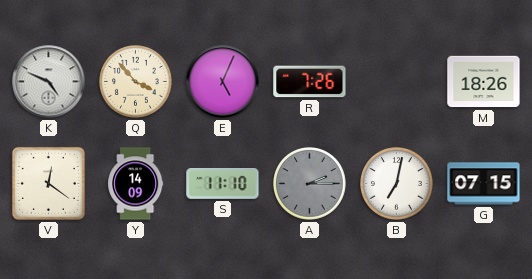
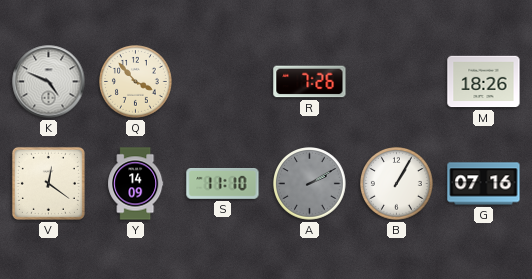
E: 5:04 -> none
A: 2:15 -> 2:10
B: 7:02 -> 1:05
G: 07:15 -> 07:16
